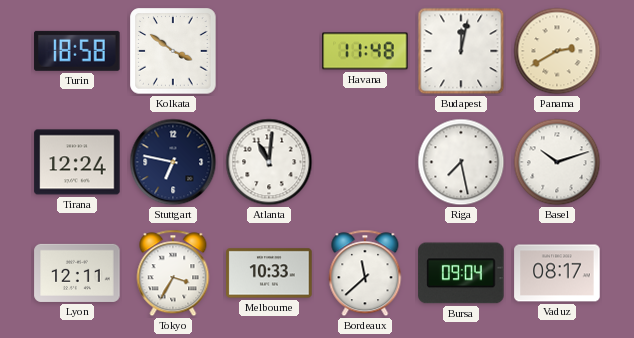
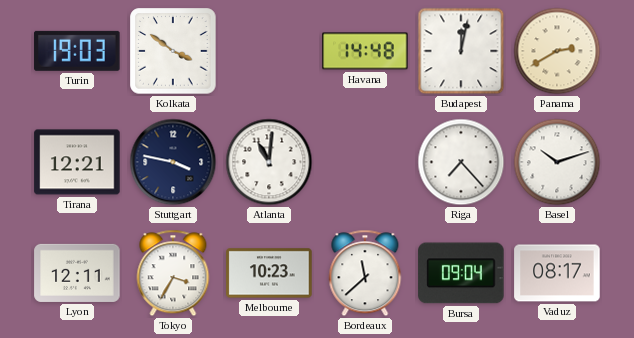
Turin: 18:58 -> 19:03
Havana: 11:48 -> 14:48
Tirana: 12:24 -> 12:21
Stuttgart: 6:47 -> 3:47
Riga: 7:28 -> 7:23
Melbourne: 10:33 -> 10:23
